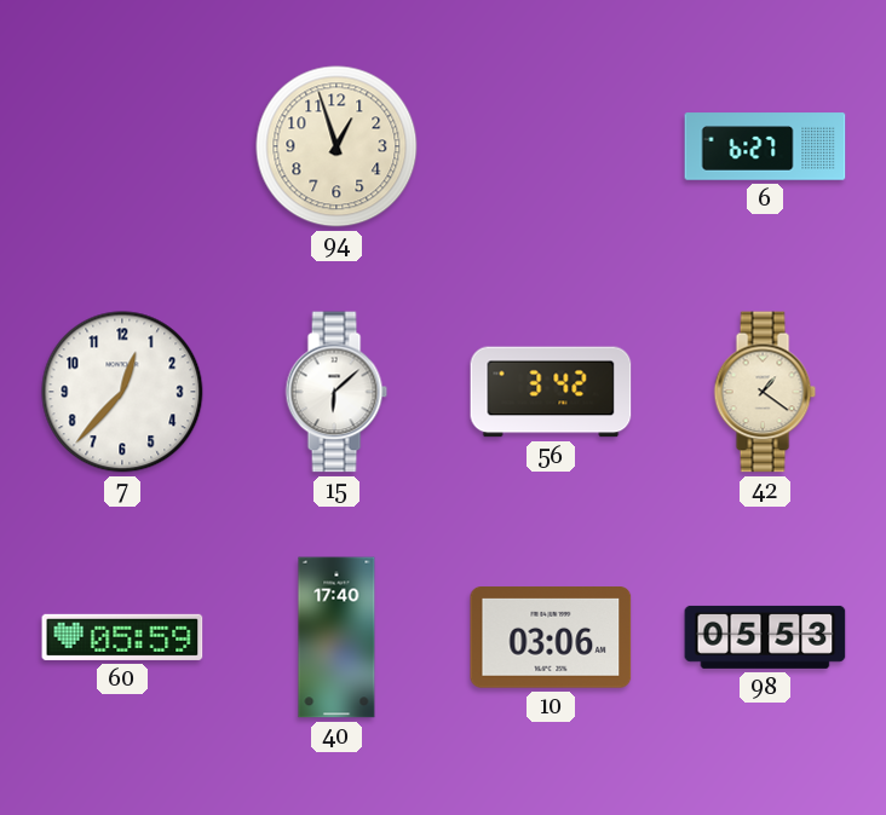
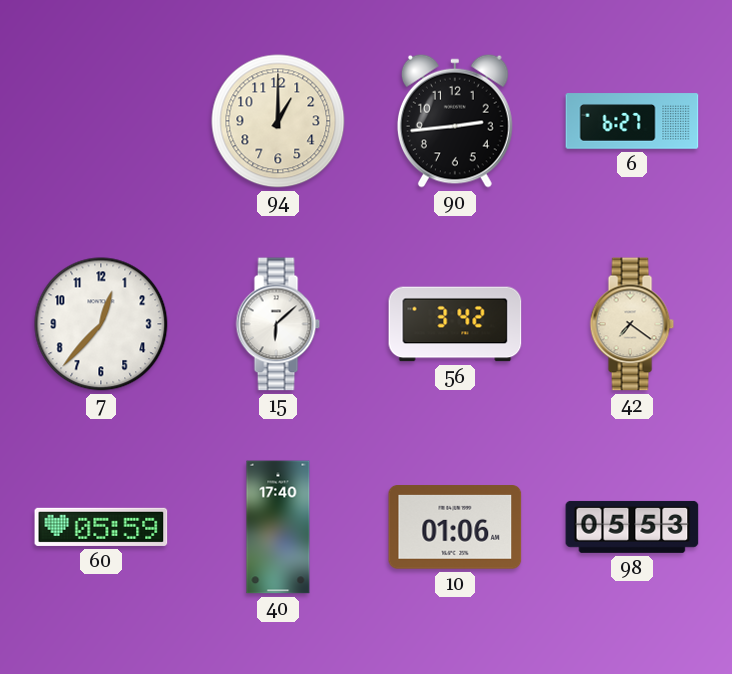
94: 12:57 -> 1:00
90: none -> 2:44
42: 1:21 -> 7:21
10: 03:06 -> 01:06
